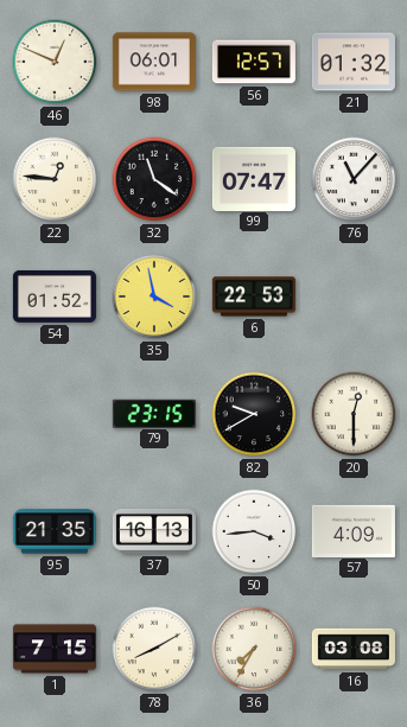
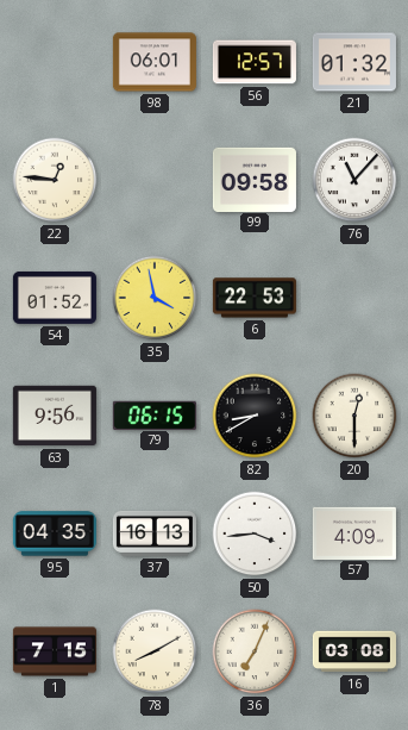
46: 12:49 -> none
32: 11:21 -> none
99: 07:47 -> 09:58
63: none -> 9:56
79: 23:15 -> 06:15
82: 9:40 -> 8:40
95: 21:35 -> 04:35
36: 7:35 -> 7:04
